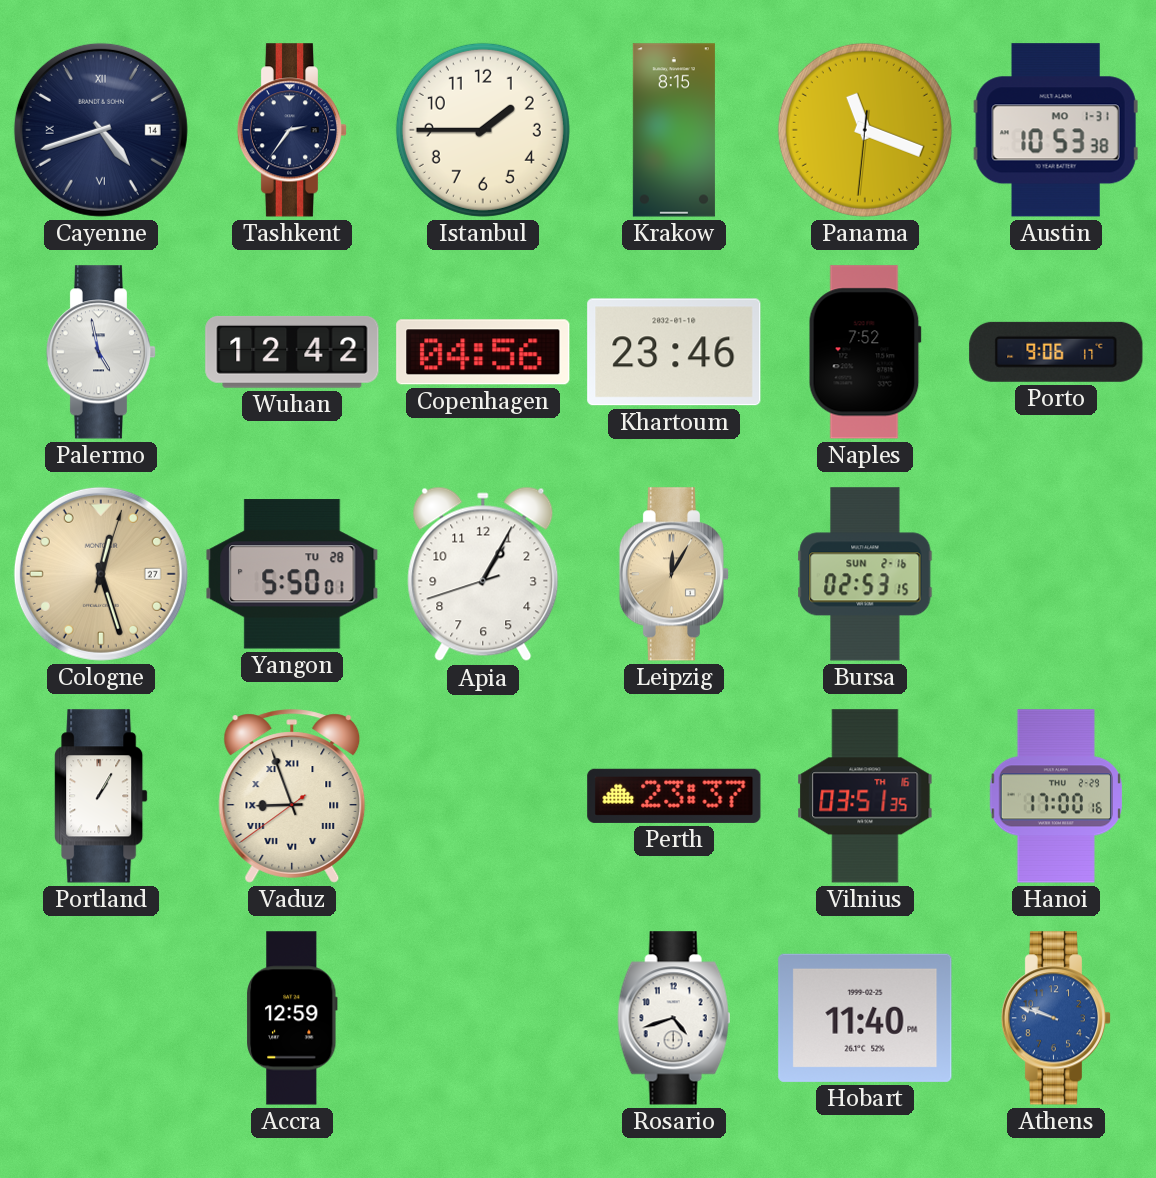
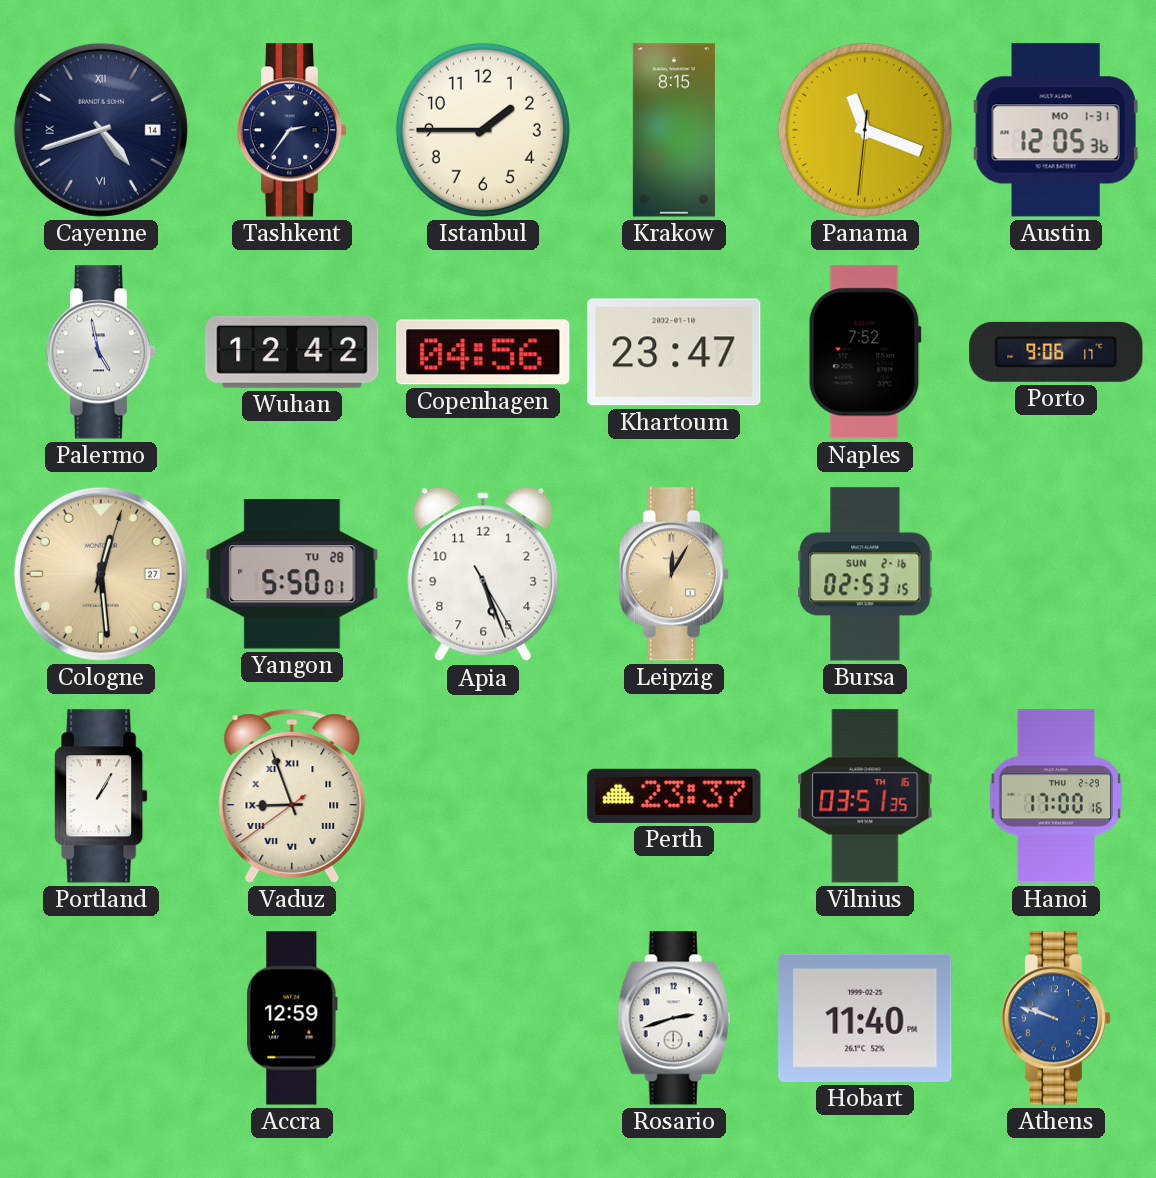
Austin: 10:53 -> 12:05
Khartoum: 23:46 -> 23:47
Cologne: 12:27 -> 12:29
Apia: 1:04 -> 5:26
Rosario: 4:42 -> 2:42
